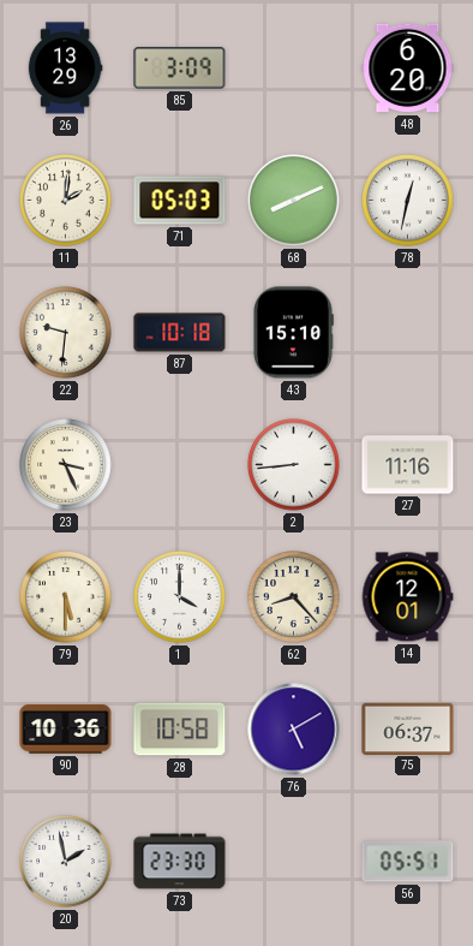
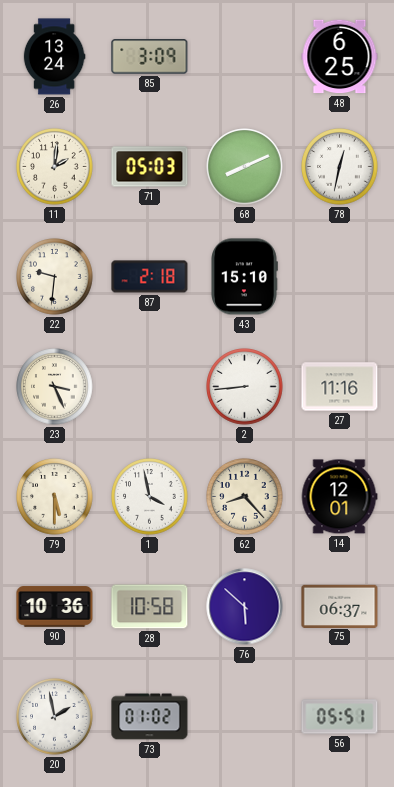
26: 13:29 -> 13:24
48: 6:20 -> 6:25
87: 10:18 -> 2:18
1: 4:00 -> 3:58
76: 5:10 -> 5:52
73: 23:30 -> 01:02
